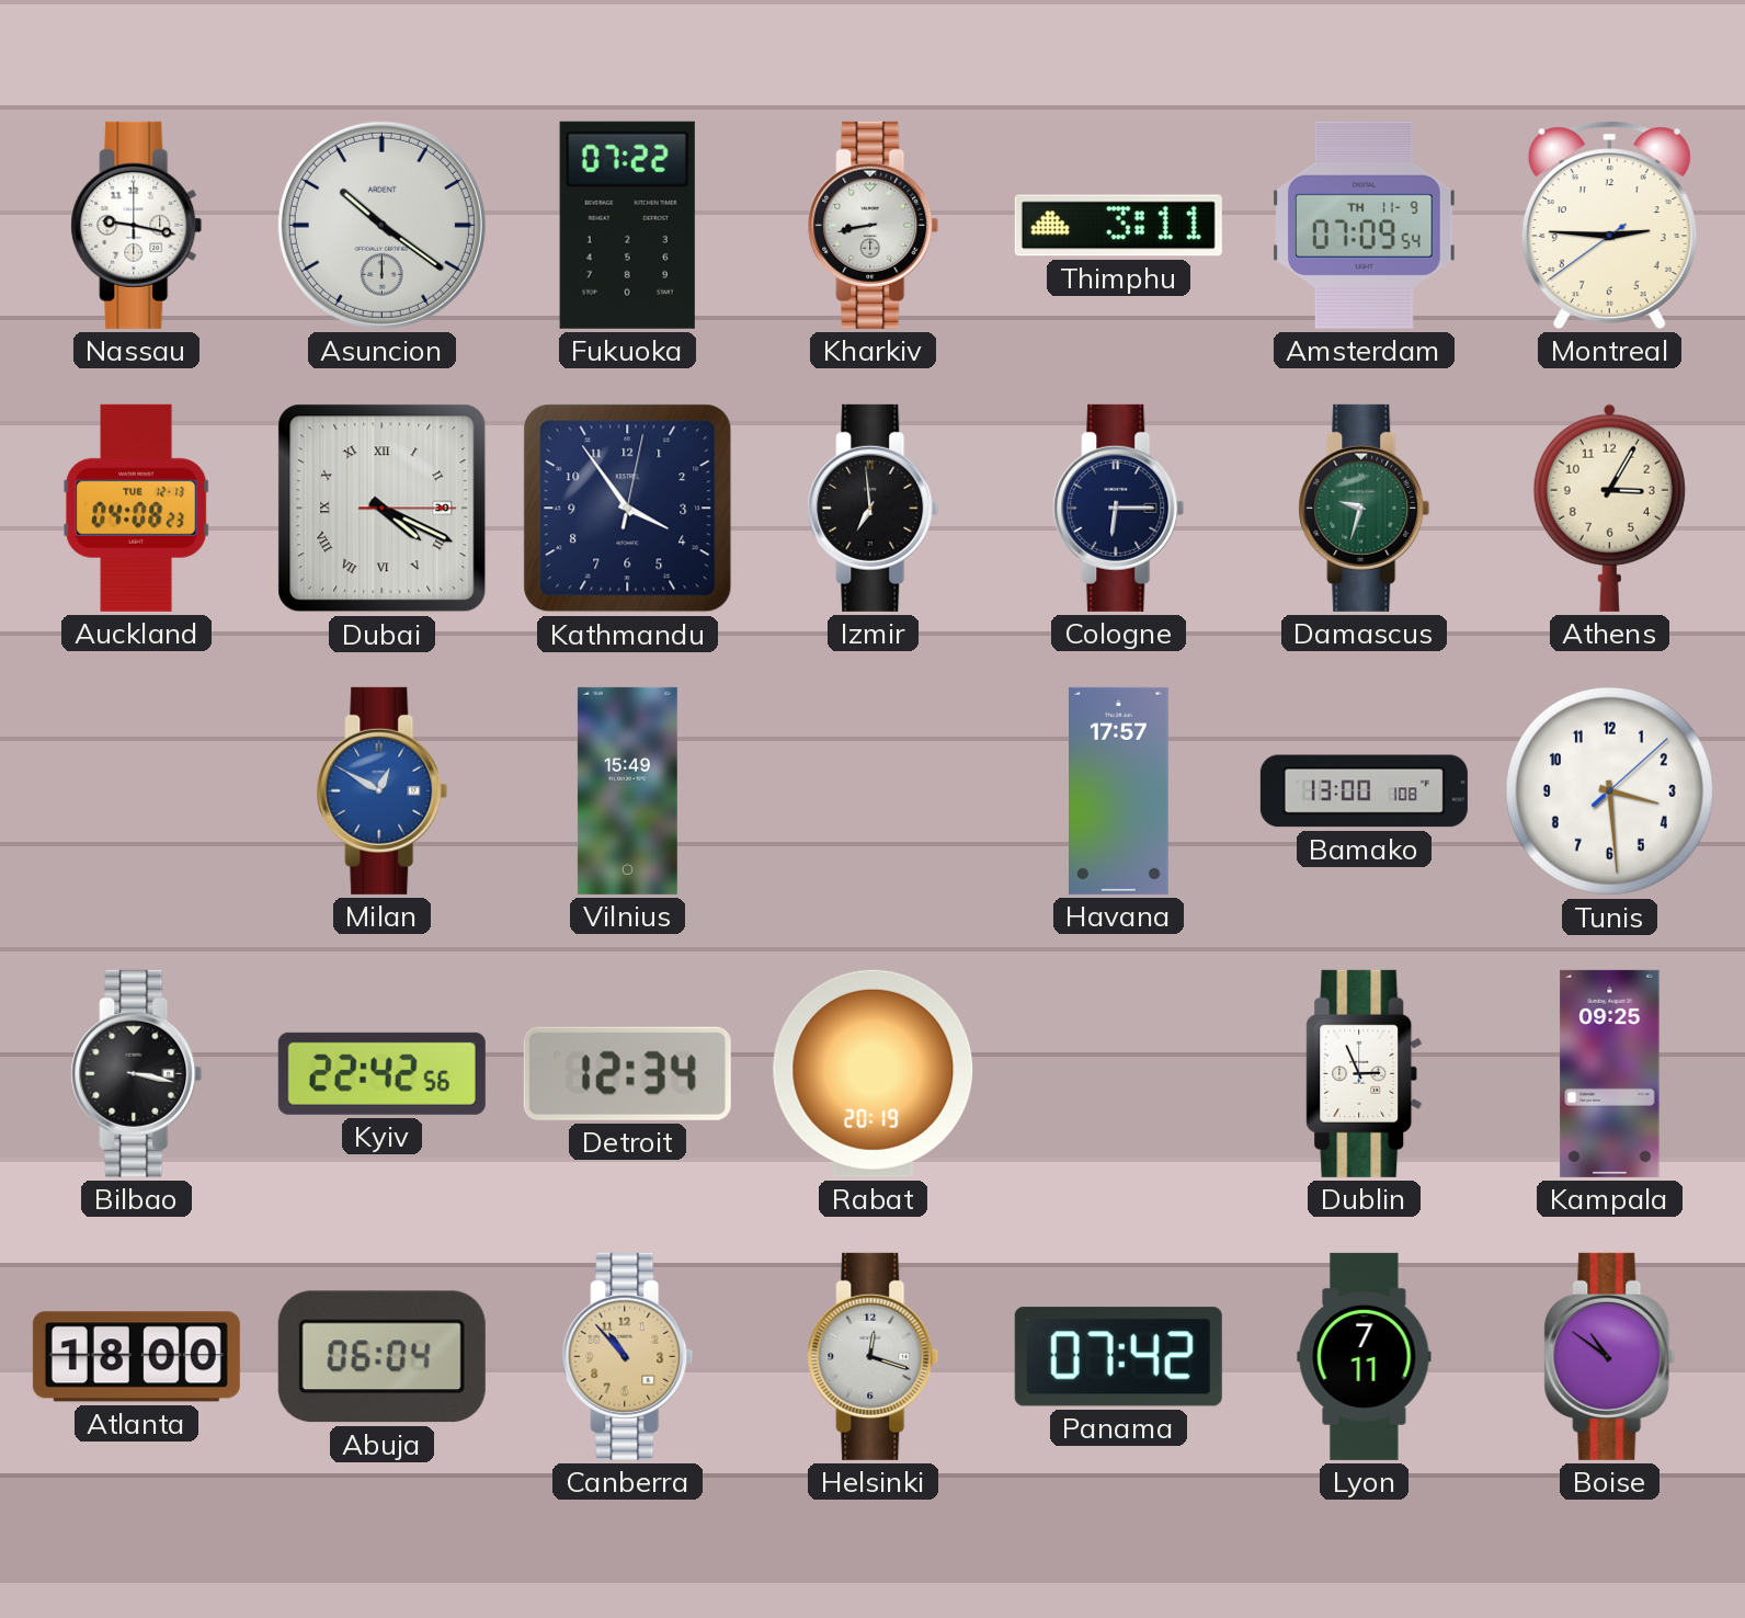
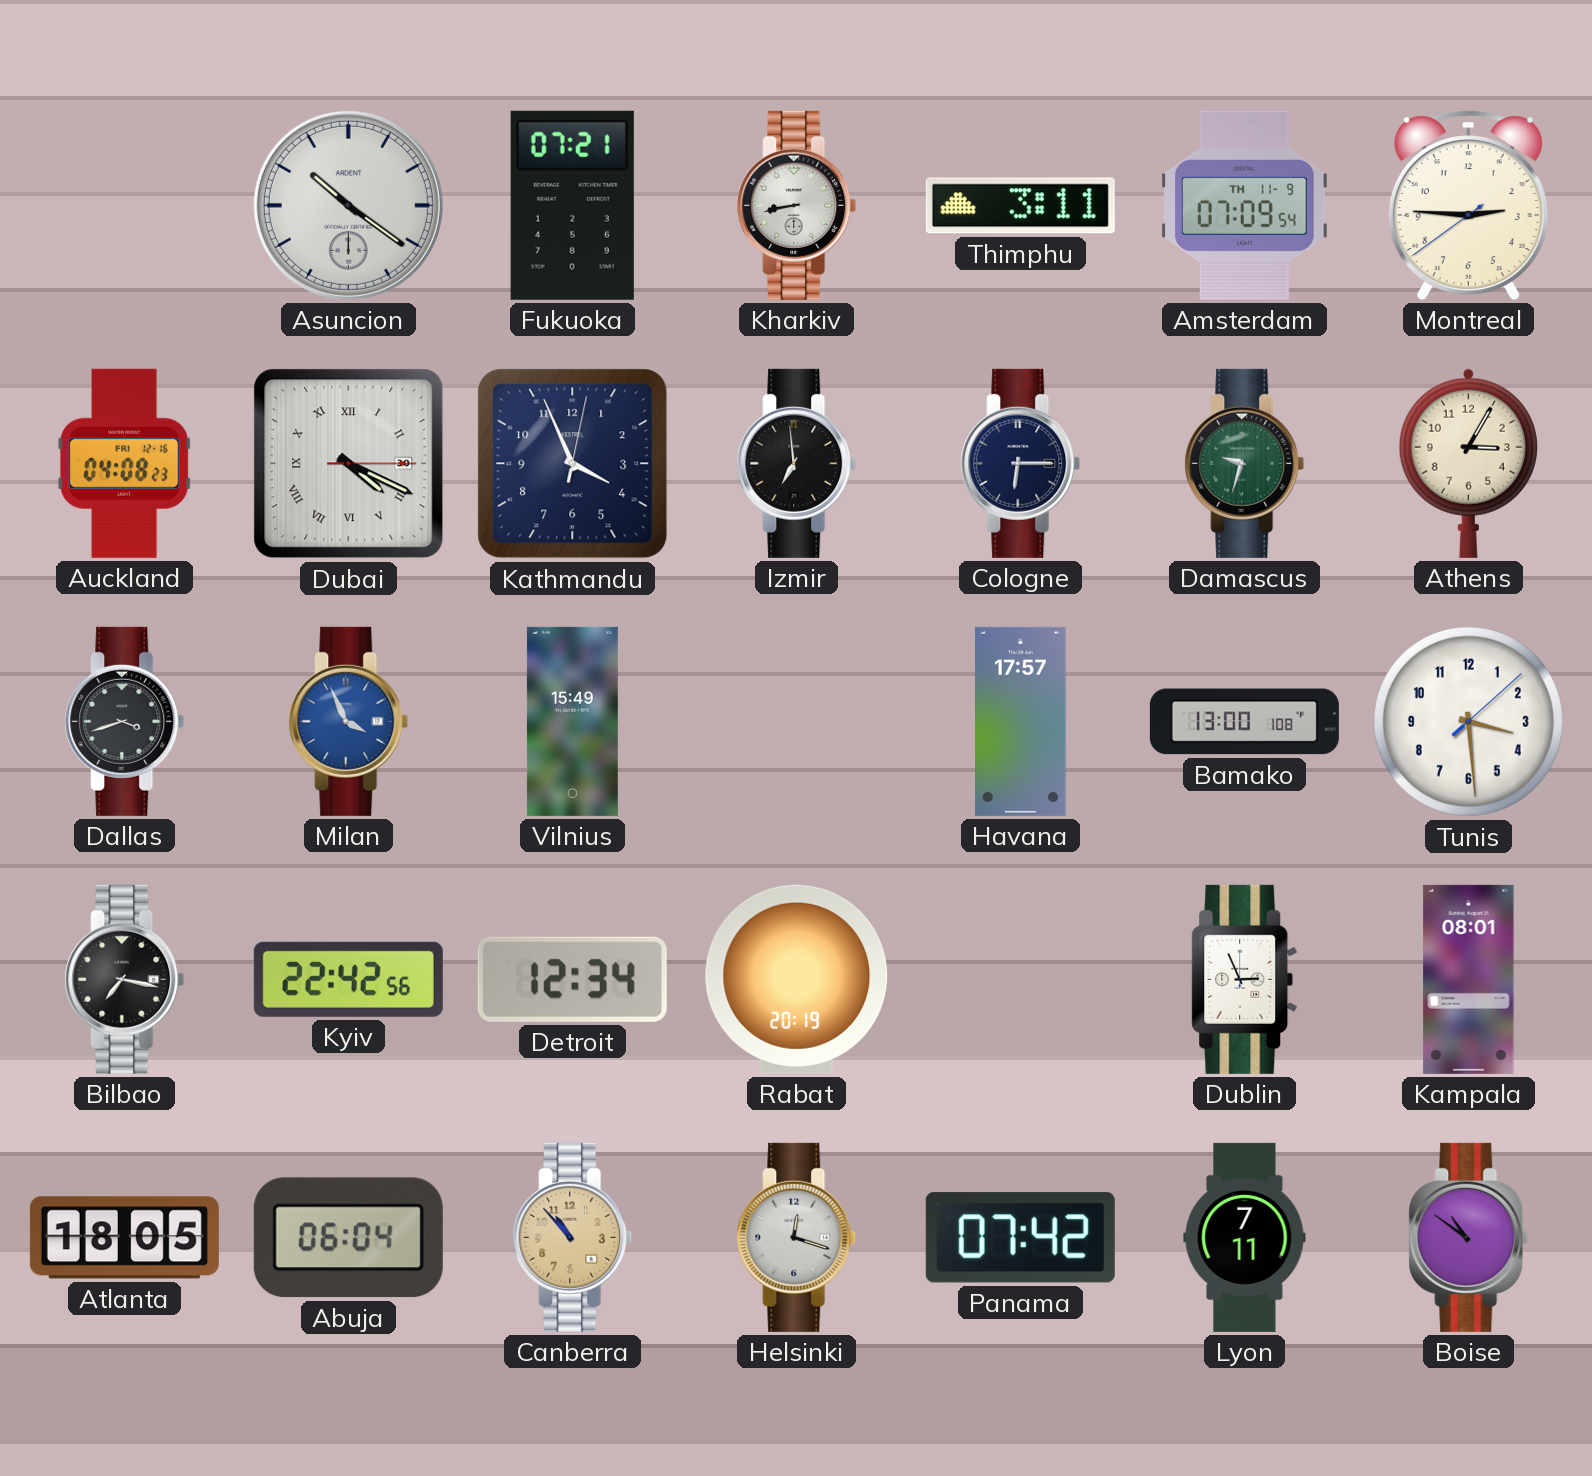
Nassau: 9:17 -> none
Fukuoka: 07:22 -> 07:21
Auckland date: TUE 12-13 -> FRI 12-16
Kathmandu: 3:54 -> 3:56
Dallas: none -> 3:42
Milan: 12:50 -> 3:56
Bilbao: 3:17 -> 7:17
Kampala: 09:25 -> 08:01
Atlanta: 18:00 -> 18:05
